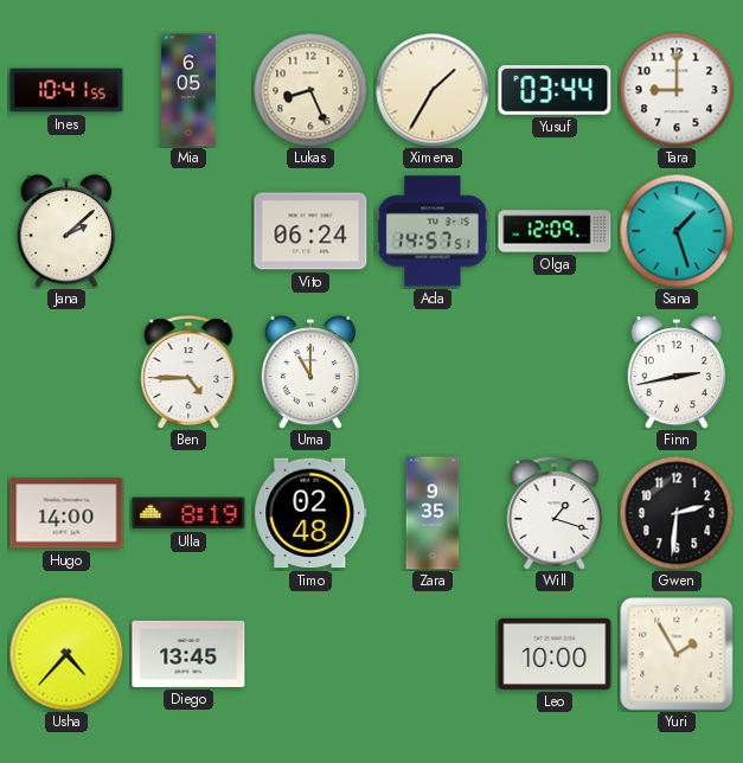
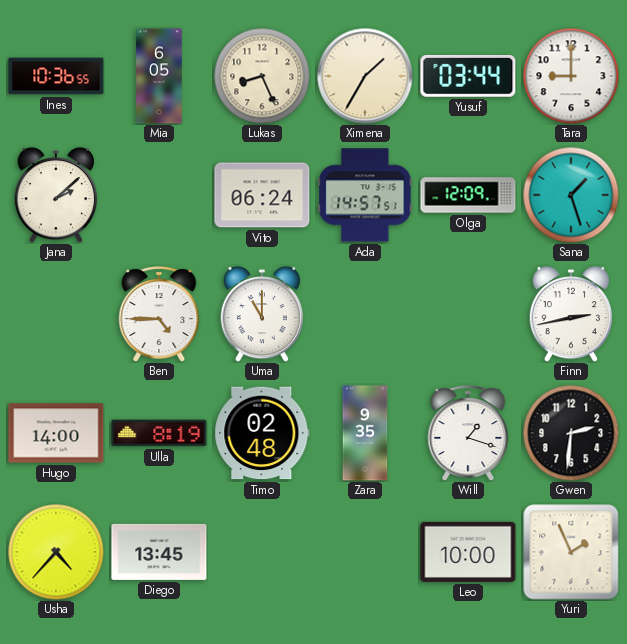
Ines: 10:41 -> 10:36
Yuri: 1:55 -> 1:56
